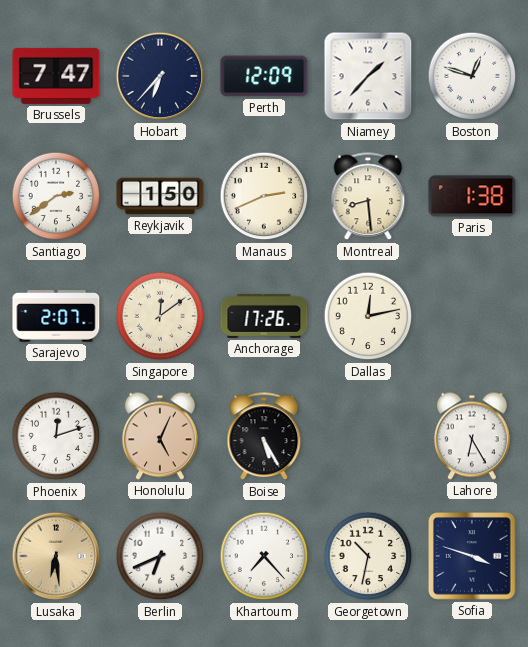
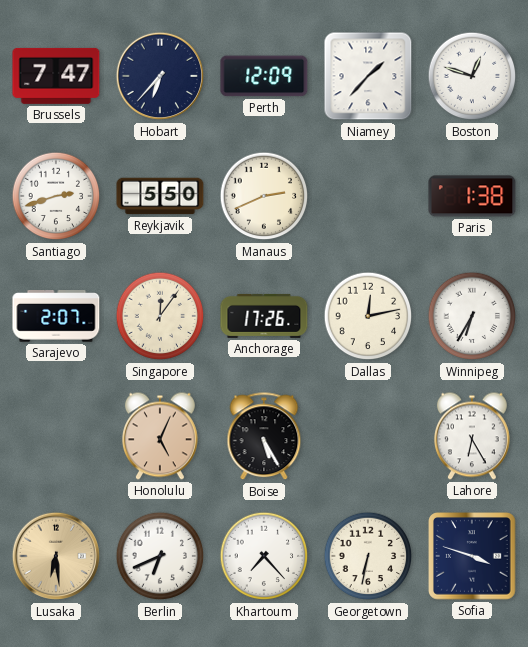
Santiago: 2:39 -> 2:42
Reykjavik: 1:50 -> 5:50
Montreal: 8:29 -> none
Singapore: 12:09 -> 12:06
Winnipeg: none -> 6:35
Phoenix: 12:12 -> none
Georgetown: 10:32 -> 6:32
